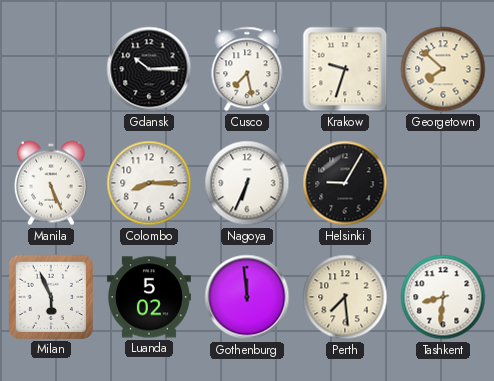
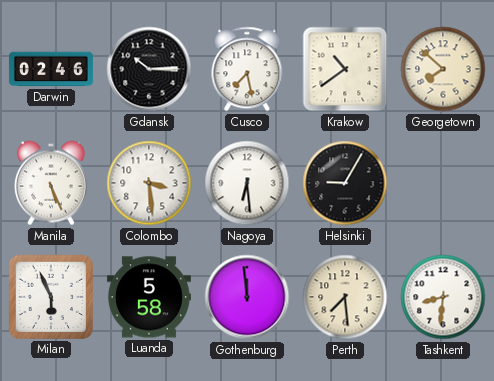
Darwin: none -> 02:46
Krakow: 9:33 -> 10:39
Colombo: 8:15 -> 3:29
Nagoya: 6:34 -> 6:29
Luanda: 5:02 -> 5:58
